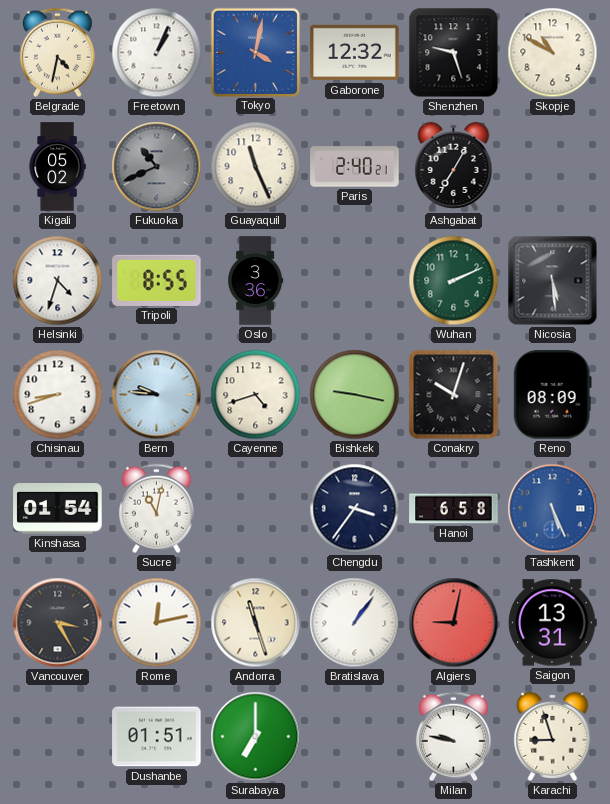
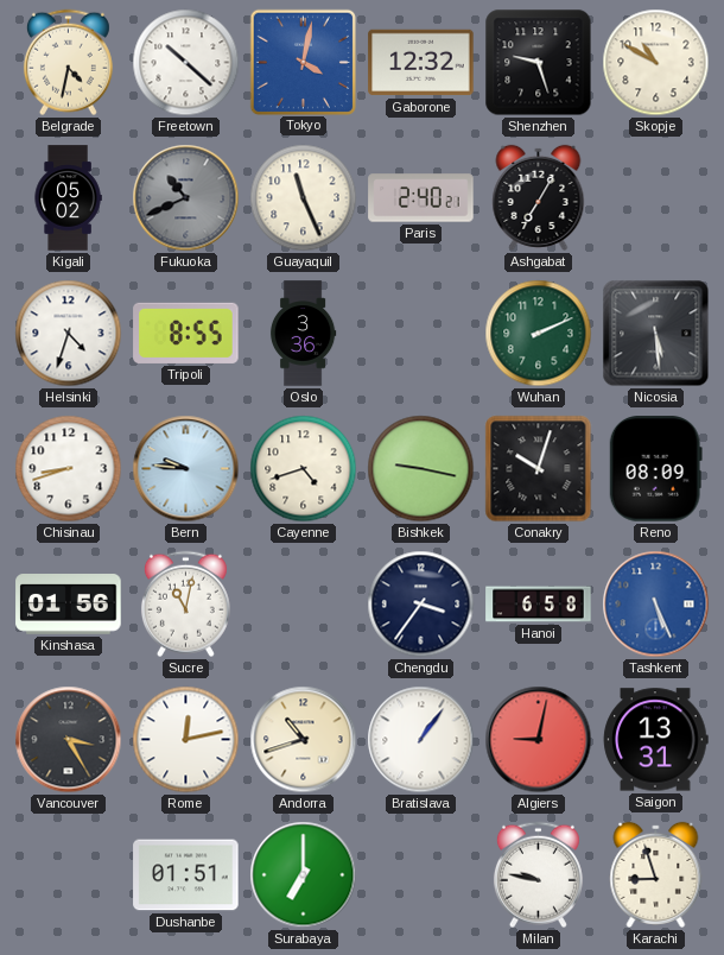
Freetown: 1:04 -> 10:22
Kinshasa: 01:54 -> 01:56
Andorra: 11:27 -> 10:42
